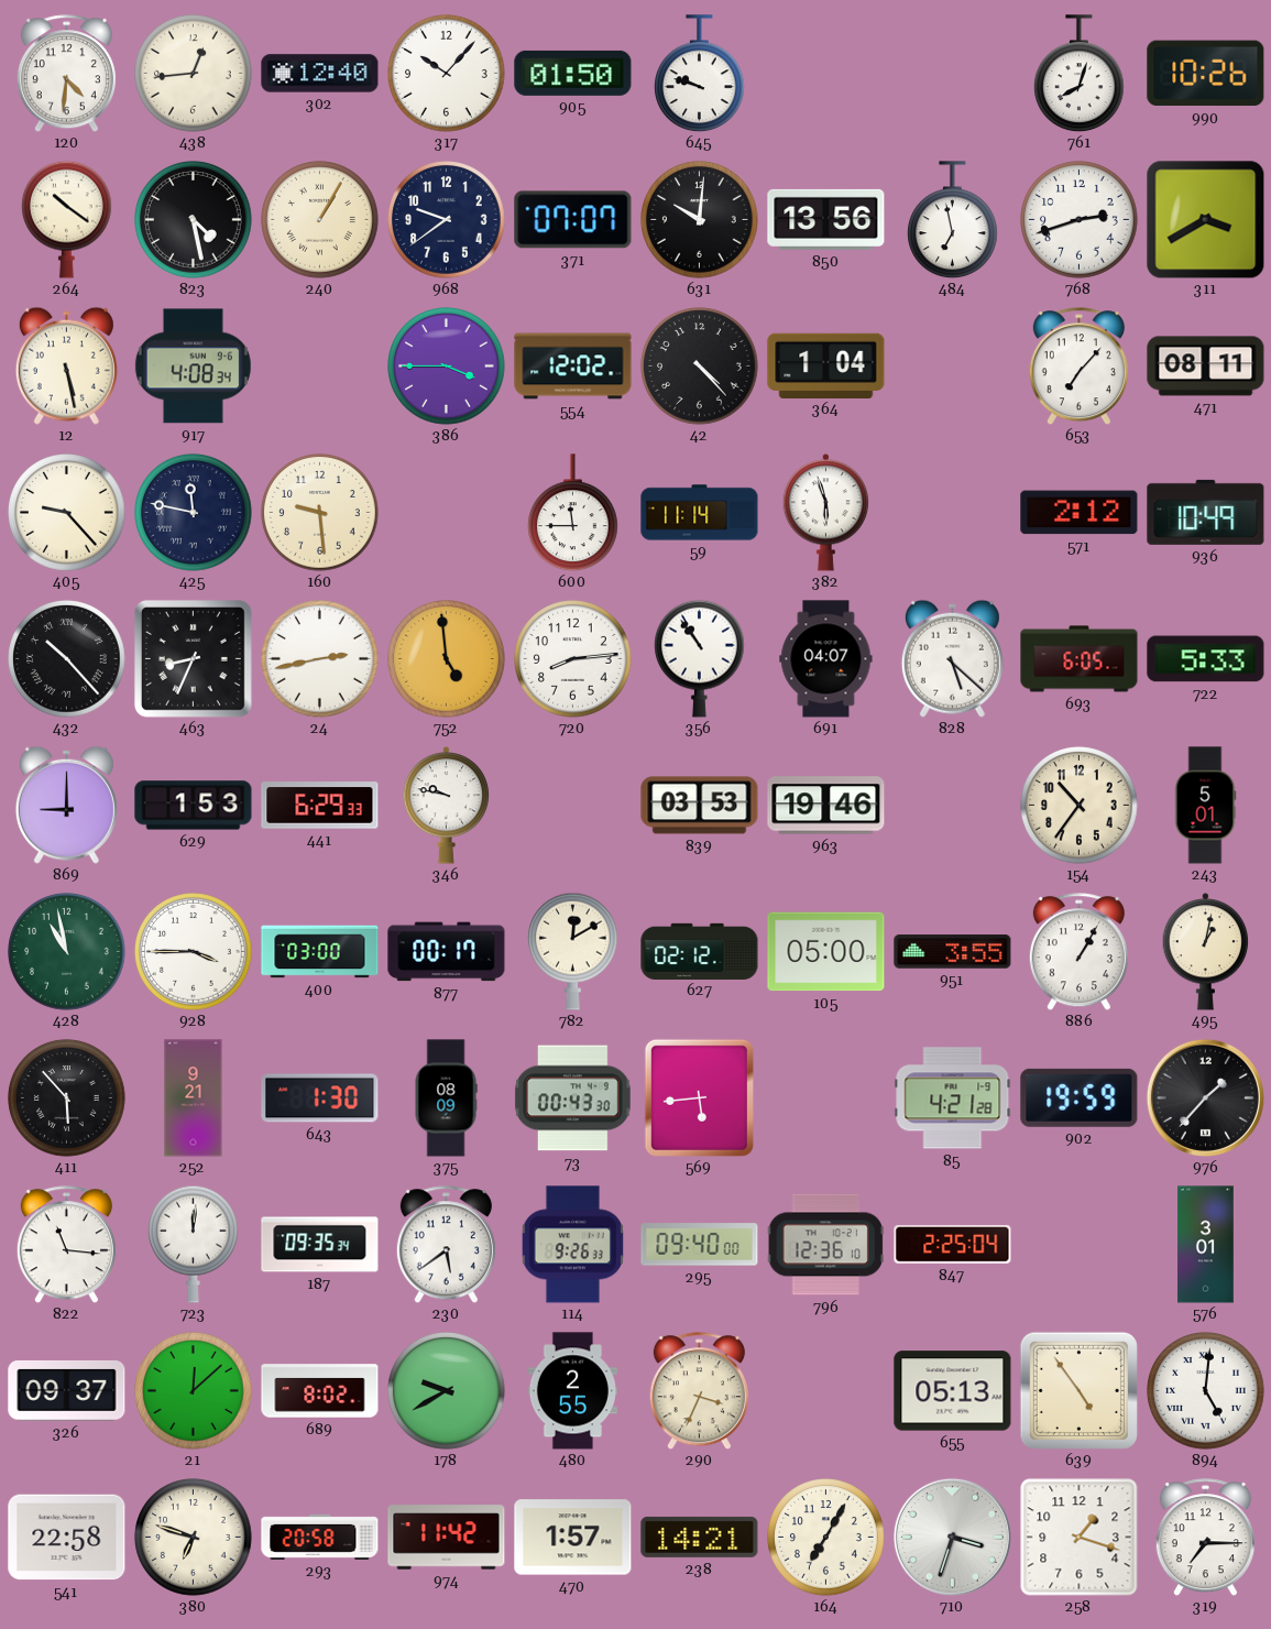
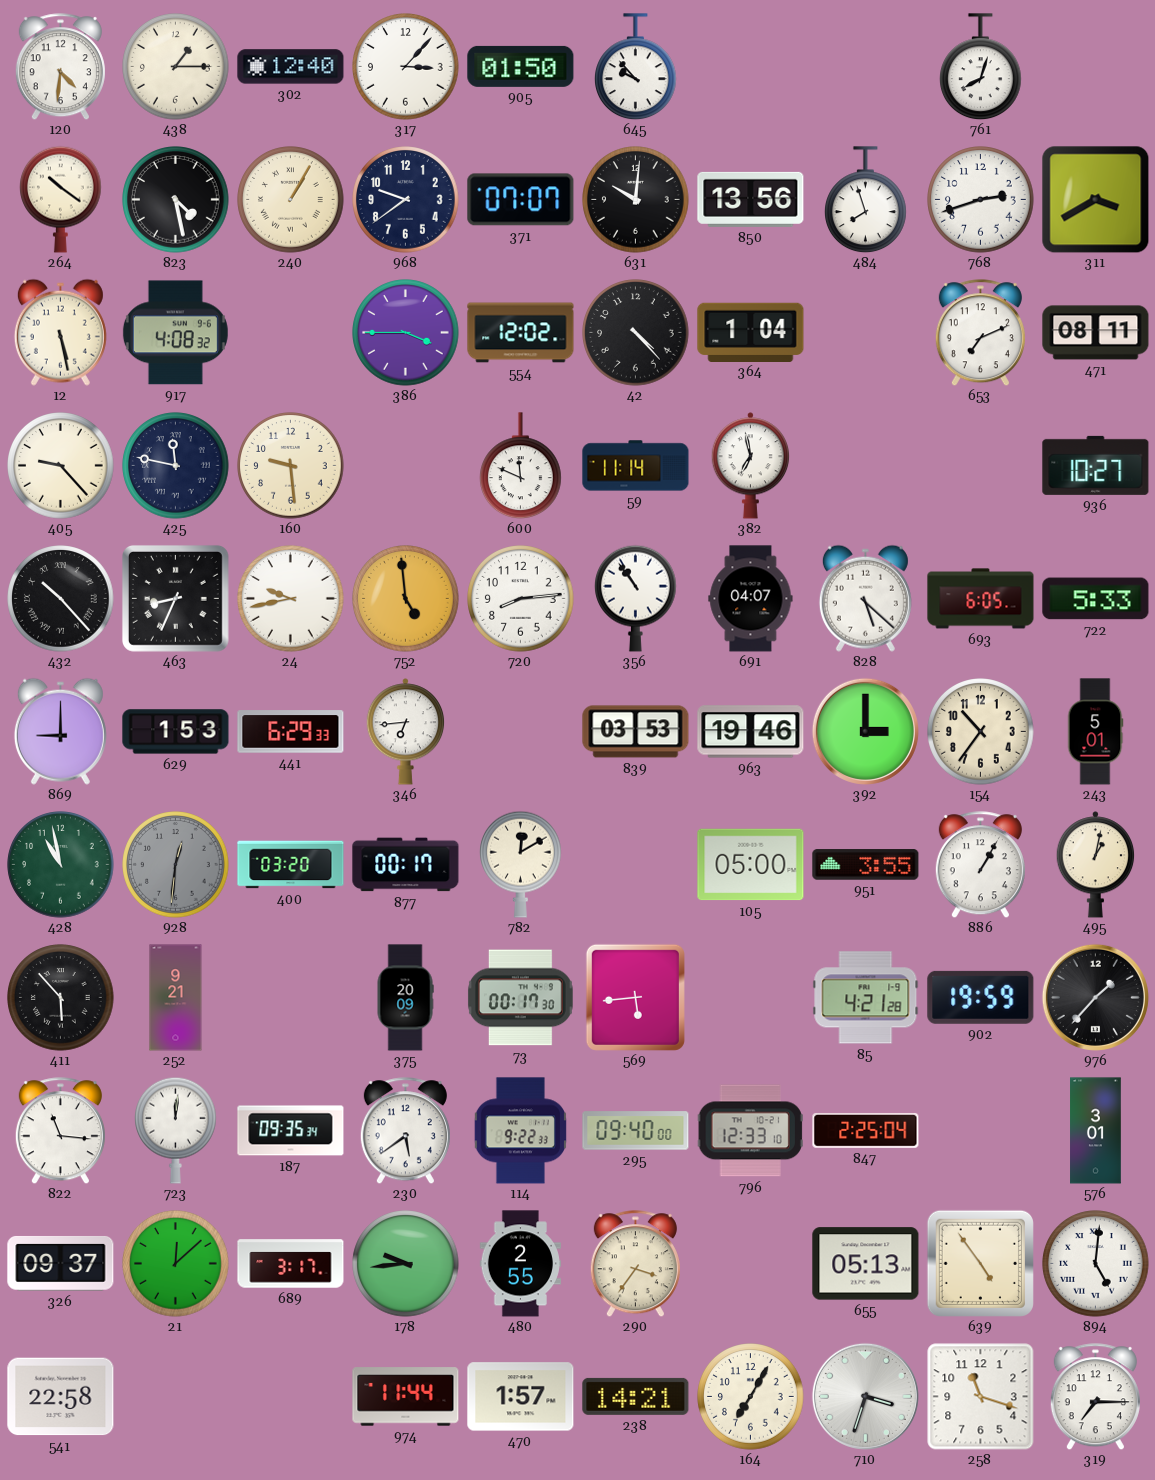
438: 12:44 -> 1:15
317: 10:07 -> 3:07
645: 9:48 -> 9:53
990: 10:26 -> none
484: 6:58 -> 7:57
917: 4:08:34 -> 4:08:32
653: 7:07 -> 7:11
600: 11:45 -> 11:49
382: 5:57 -> 6:58
571: 2:12 -> none
936: 10:49 -> 10:27
24: 2:43 -> 9:43
346: 9:47 -> 6:44
392: none -> 3:00
928: 3:45 -> 12:31
928 dial: white -> grey
400: 03:00 -> 03:20
627: 02:12 -> none
643: 1:30 -> none
375: 08:09 -> 20:09
73: 00:43 -> 00:17
114: 9:26 -> 9:22
796: 12:36 -> 12:33
689: 8:02 -> 3:17
178: 9:40 -> 9:44
290: 3:34 -> 3:36
380: 6:48 -> none
293: 20:58 -> none
974: 11:42 -> 11:44
258: 1:18 -> 11:18
